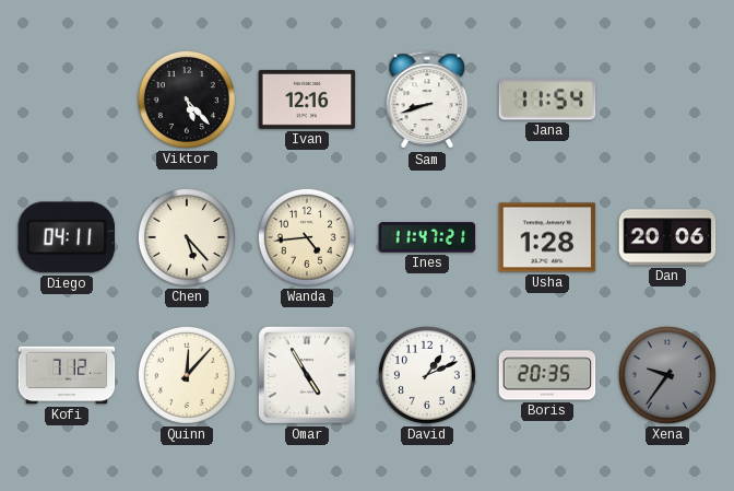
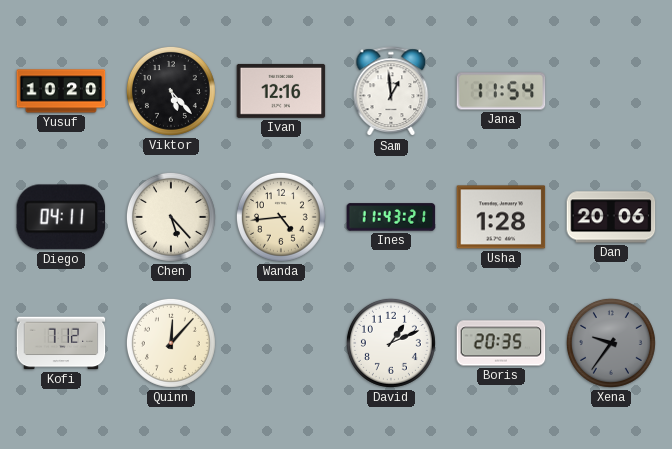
Yusuf: none -> 10:20
Sam: 8:42 -> 12:59
Ines: 11:47 -> 11:43
Omar: 4:55 -> none
